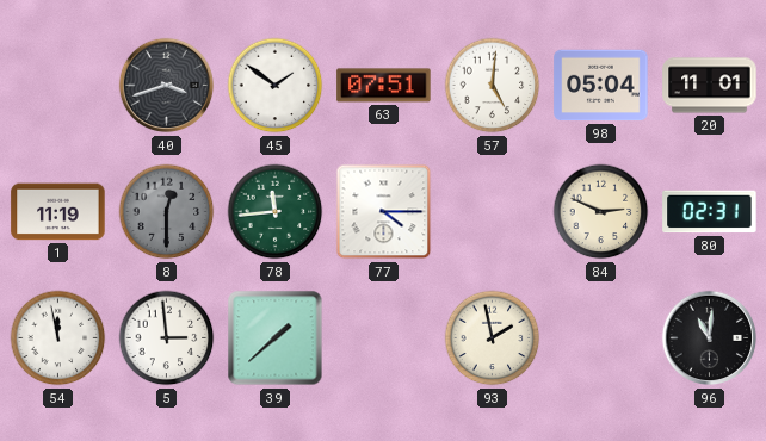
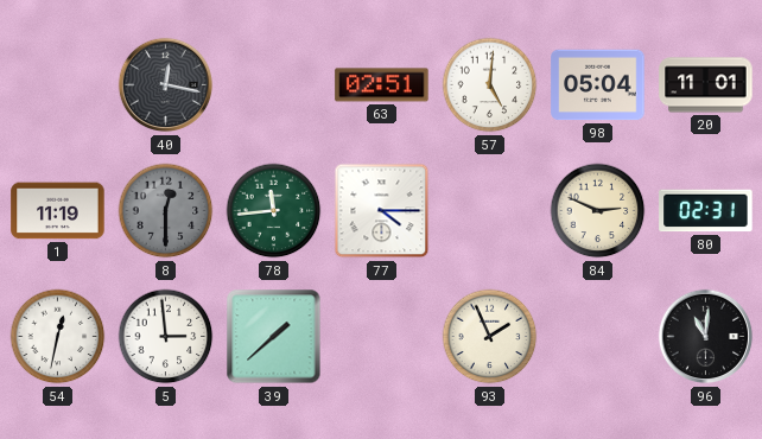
40: 3:42 -> 12:17
45: 1:51 -> none
63: 07:51 -> 02:51
54: 11:58 -> 12:32
93: 1:58 -> 1:56
